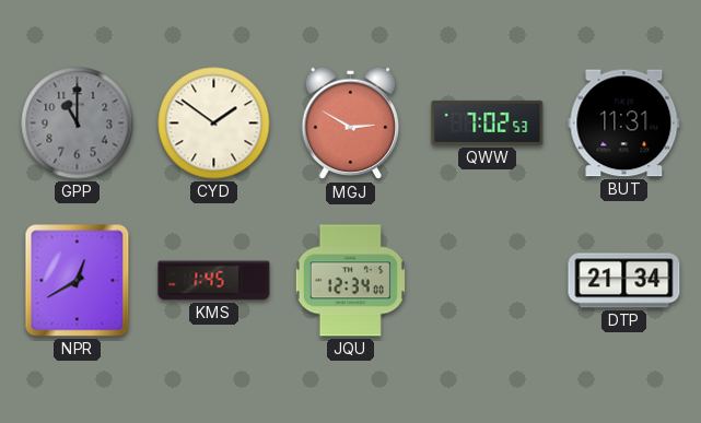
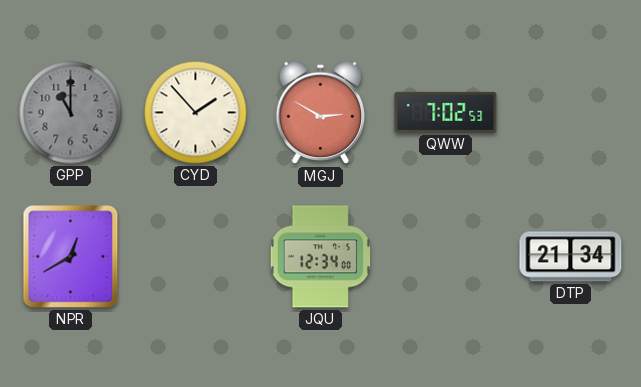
CYD: 1:51 -> 1:53
BUT: 11:31 -> none
KMS: 1:45 -> none
